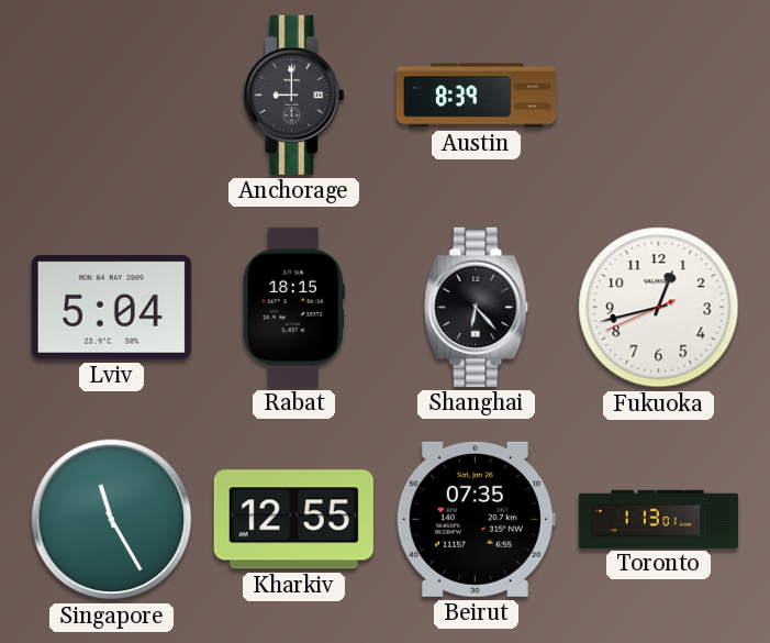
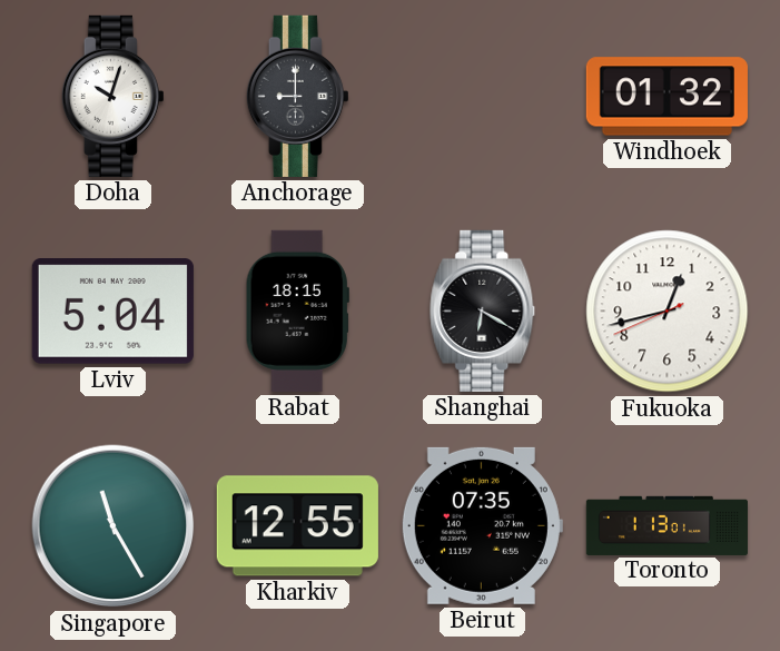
Doha: none -> 10:03
Austin: 8:39 -> none
Windhoek: none -> 01:32
Shanghai: 6:23 -> 6:20
